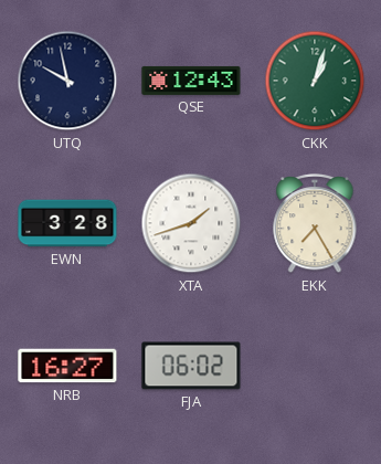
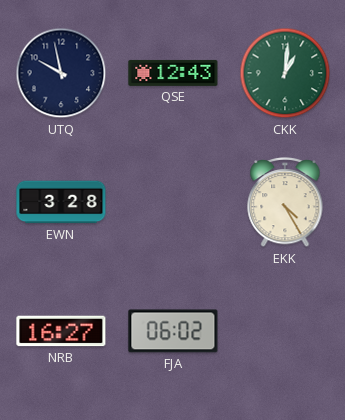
CKK: 1:03 -> 1:01
XTA: 1:42 -> none
EKK: 7:25 -> 4:25
